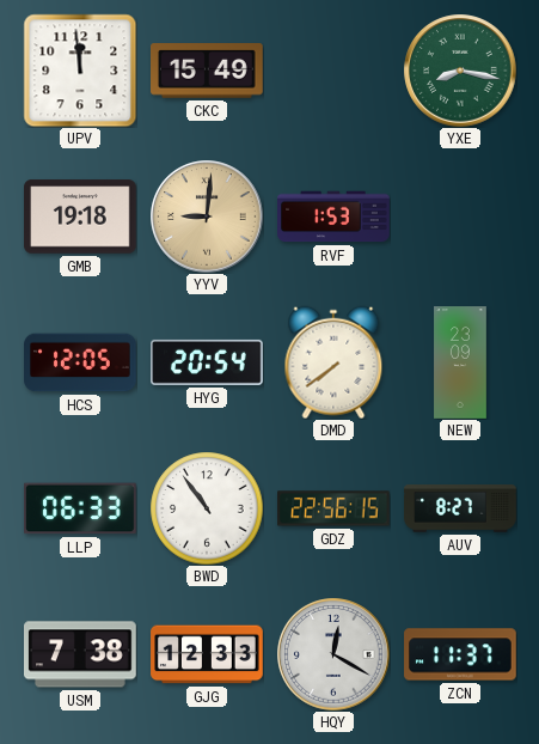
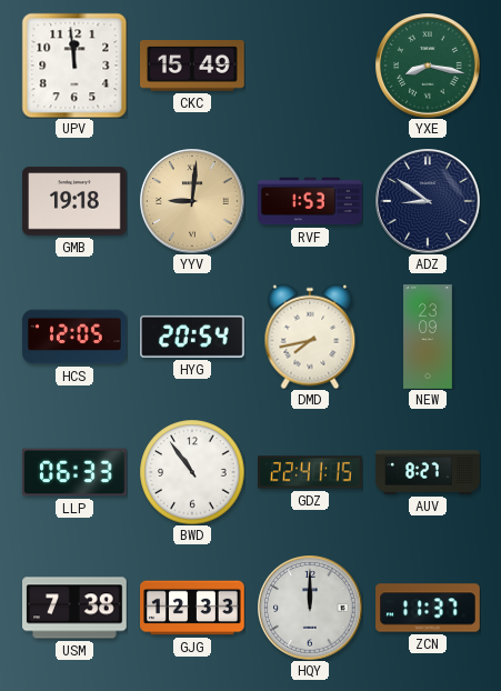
ADZ: none -> 8:51
DMD: 7:39 -> 7:43
GDZ: 22:56 -> 22:41
HQY: 12:20 -> 12:00
